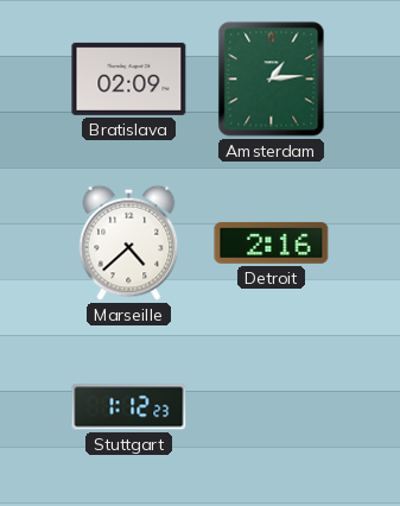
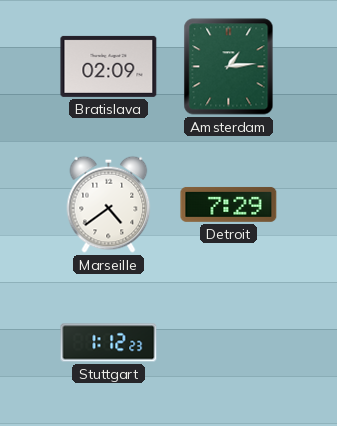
Marseille: 4:38 -> 4:39
Detroit: 2:16 -> 7:29
